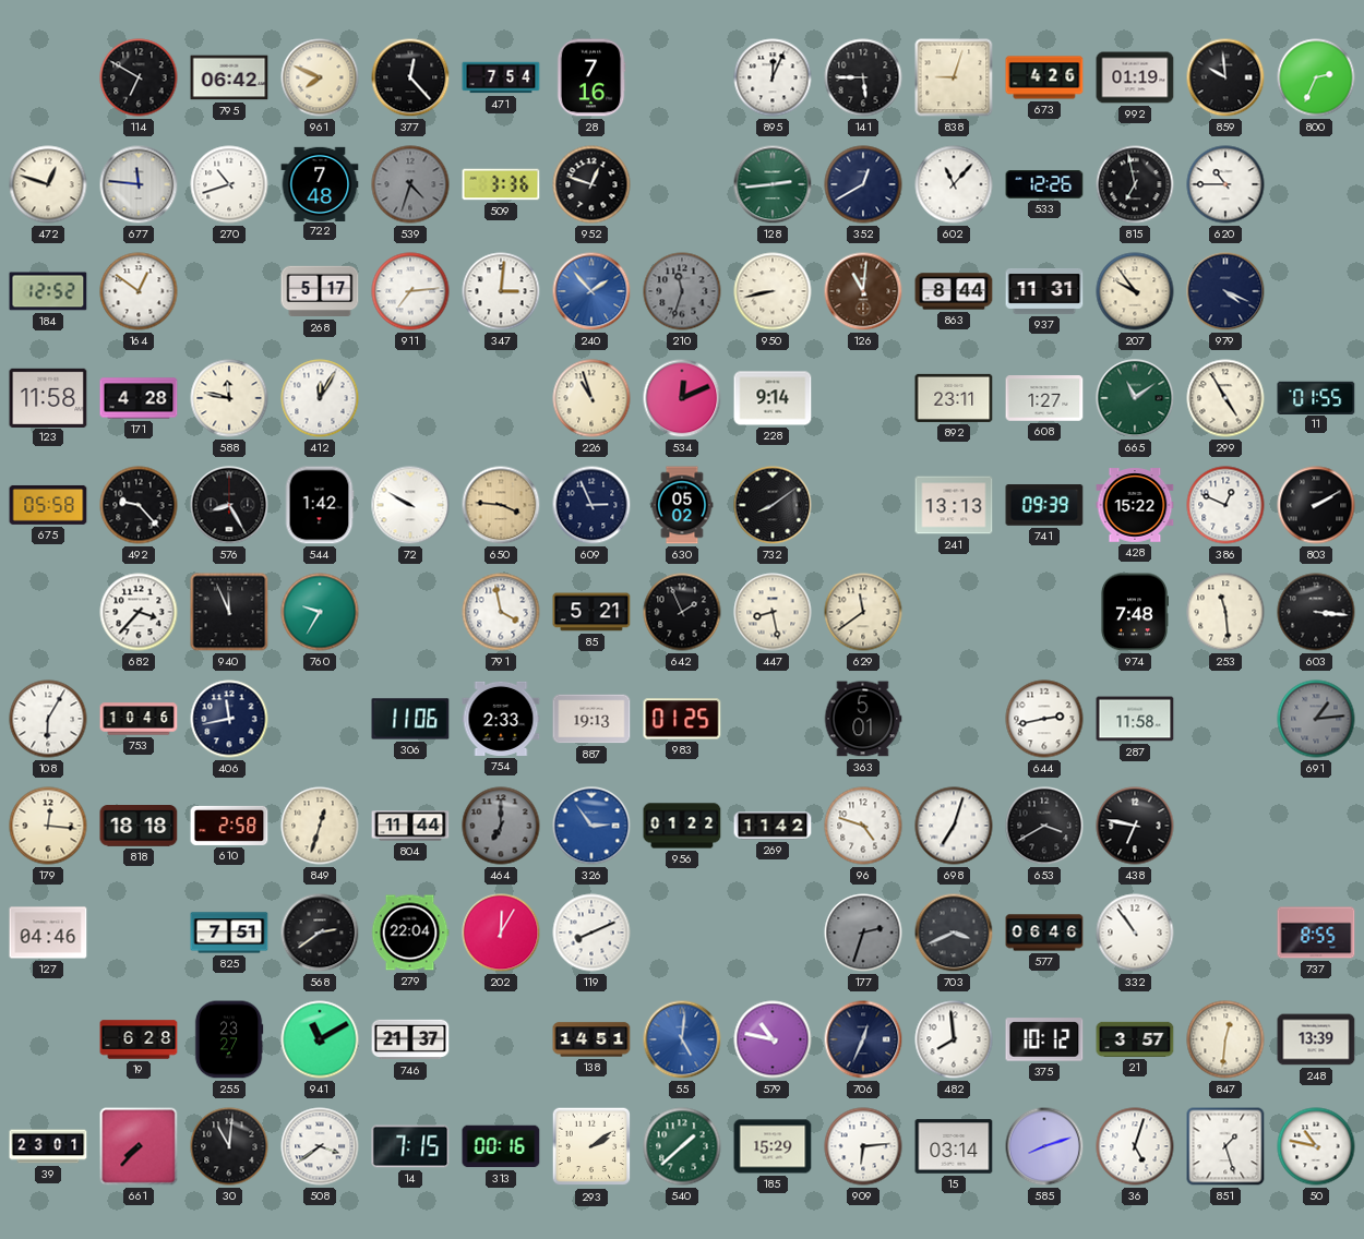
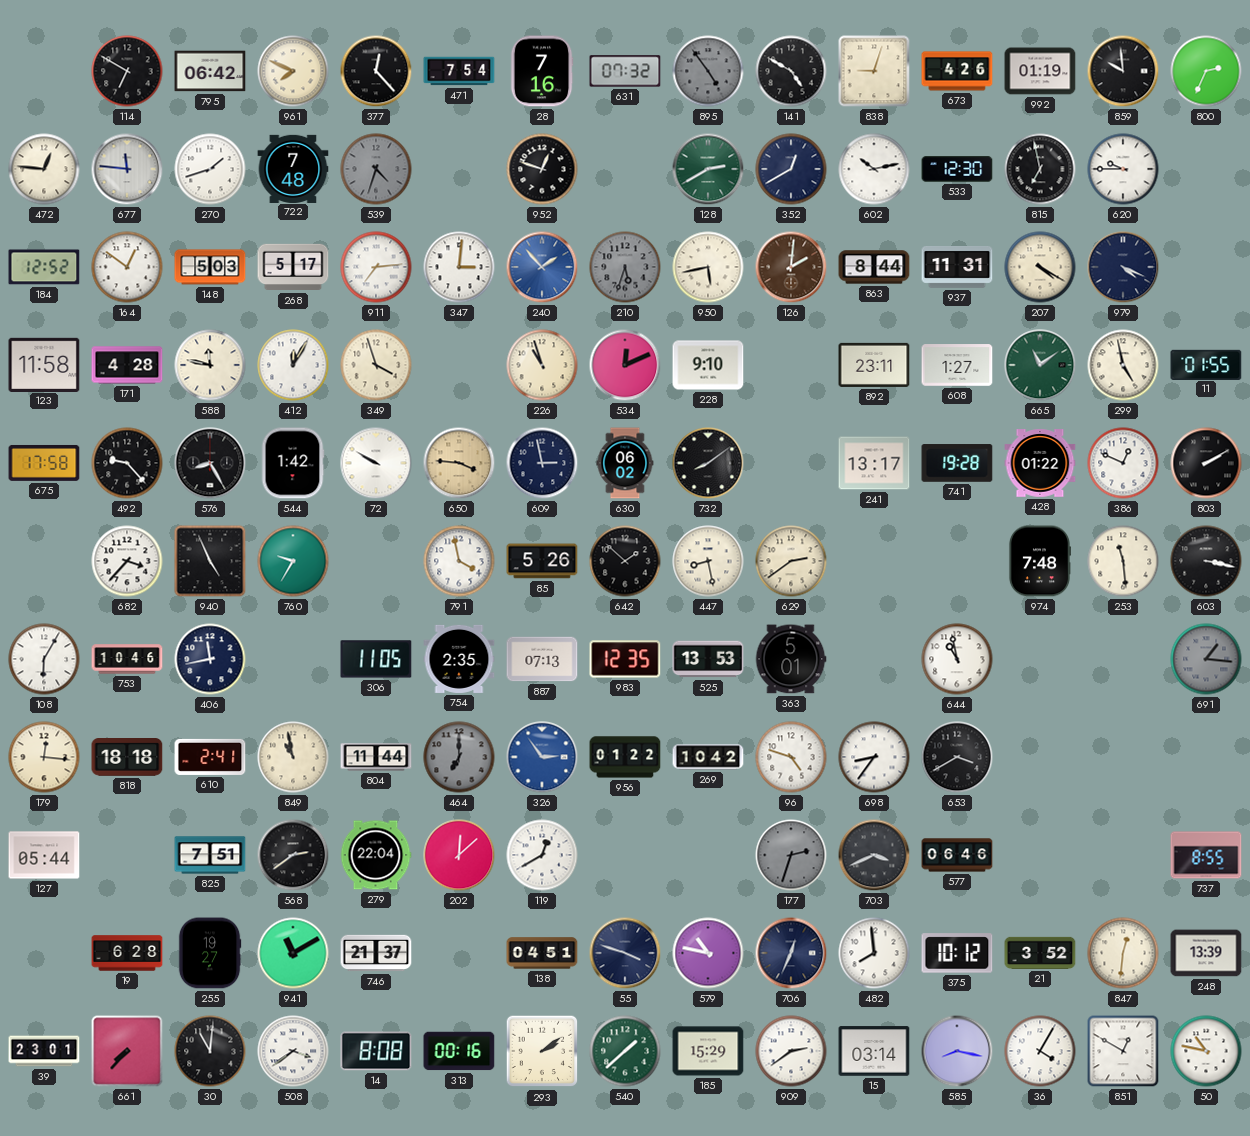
631: none -> 07:32
895: 12:04 -> 4:54
895 dial: white -> grey
141: 5:45 -> 4:50
472: 12:48 -> 12:46
270: 10:42 -> 1:42
509: 3:36 -> none
128: 2:44 -> 2:40
602: 11:07 -> 10:13
533: 12:26 -> 12:30
620: 10:45 -> 9:45
148: none -> 5:03
210: 11:33 -> 5:33
950: 8:43 -> 5:43
126: 11:01 -> 2:01
207: 9:54 -> 4:20
349: none -> 3:57
228: 9:14 -> 9:10
299: 4:55 -> 4:58
675: 05:58 -> 17:58
609: 2:56 -> 2:58
630: 05:02 -> 06:02
241: 13:13 -> 13:17
741: 09:39 -> 19:28
428: 15:22 -> 01:22
940: 11:56 -> 4:56
85: 5:21 -> 5:26
642: 1:56 -> 1:52
629: 11:39 -> 2:39
603: 3:16 -> 3:17
306: 11:06 -> 11:05
754: 2:33 -> 2:35
887: 19:13 -> 07:13
983: 01:25 -> 12:35
525: none -> 13:53
644: 2:43 -> 10:58
287: 11:58 -> none
691: 1:14 -> 1:16
610: 2:58 -> 2:41
849: 12:33 -> 10:58
269: 11:42 -> 10:42
698: 7:03 -> 8:36
438: 6:47 -> none
127: 04:46 -> 05:44
202: 12:05 -> 12:08
119: 8:11 -> 12:40
332: 10:54 -> none
255: 23:27 -> 19:27
138: 14:51 -> 04:51
55: 5:01 -> 3:48
55 dial: blue -> navy
21: 3:57 -> 3:52
14: 7:15 -> 8:08
909: 6:14 -> 2:39
585: 8:12 -> 8:17
36: 5:03 -> 4:05
851: 1:27 -> 12:50
